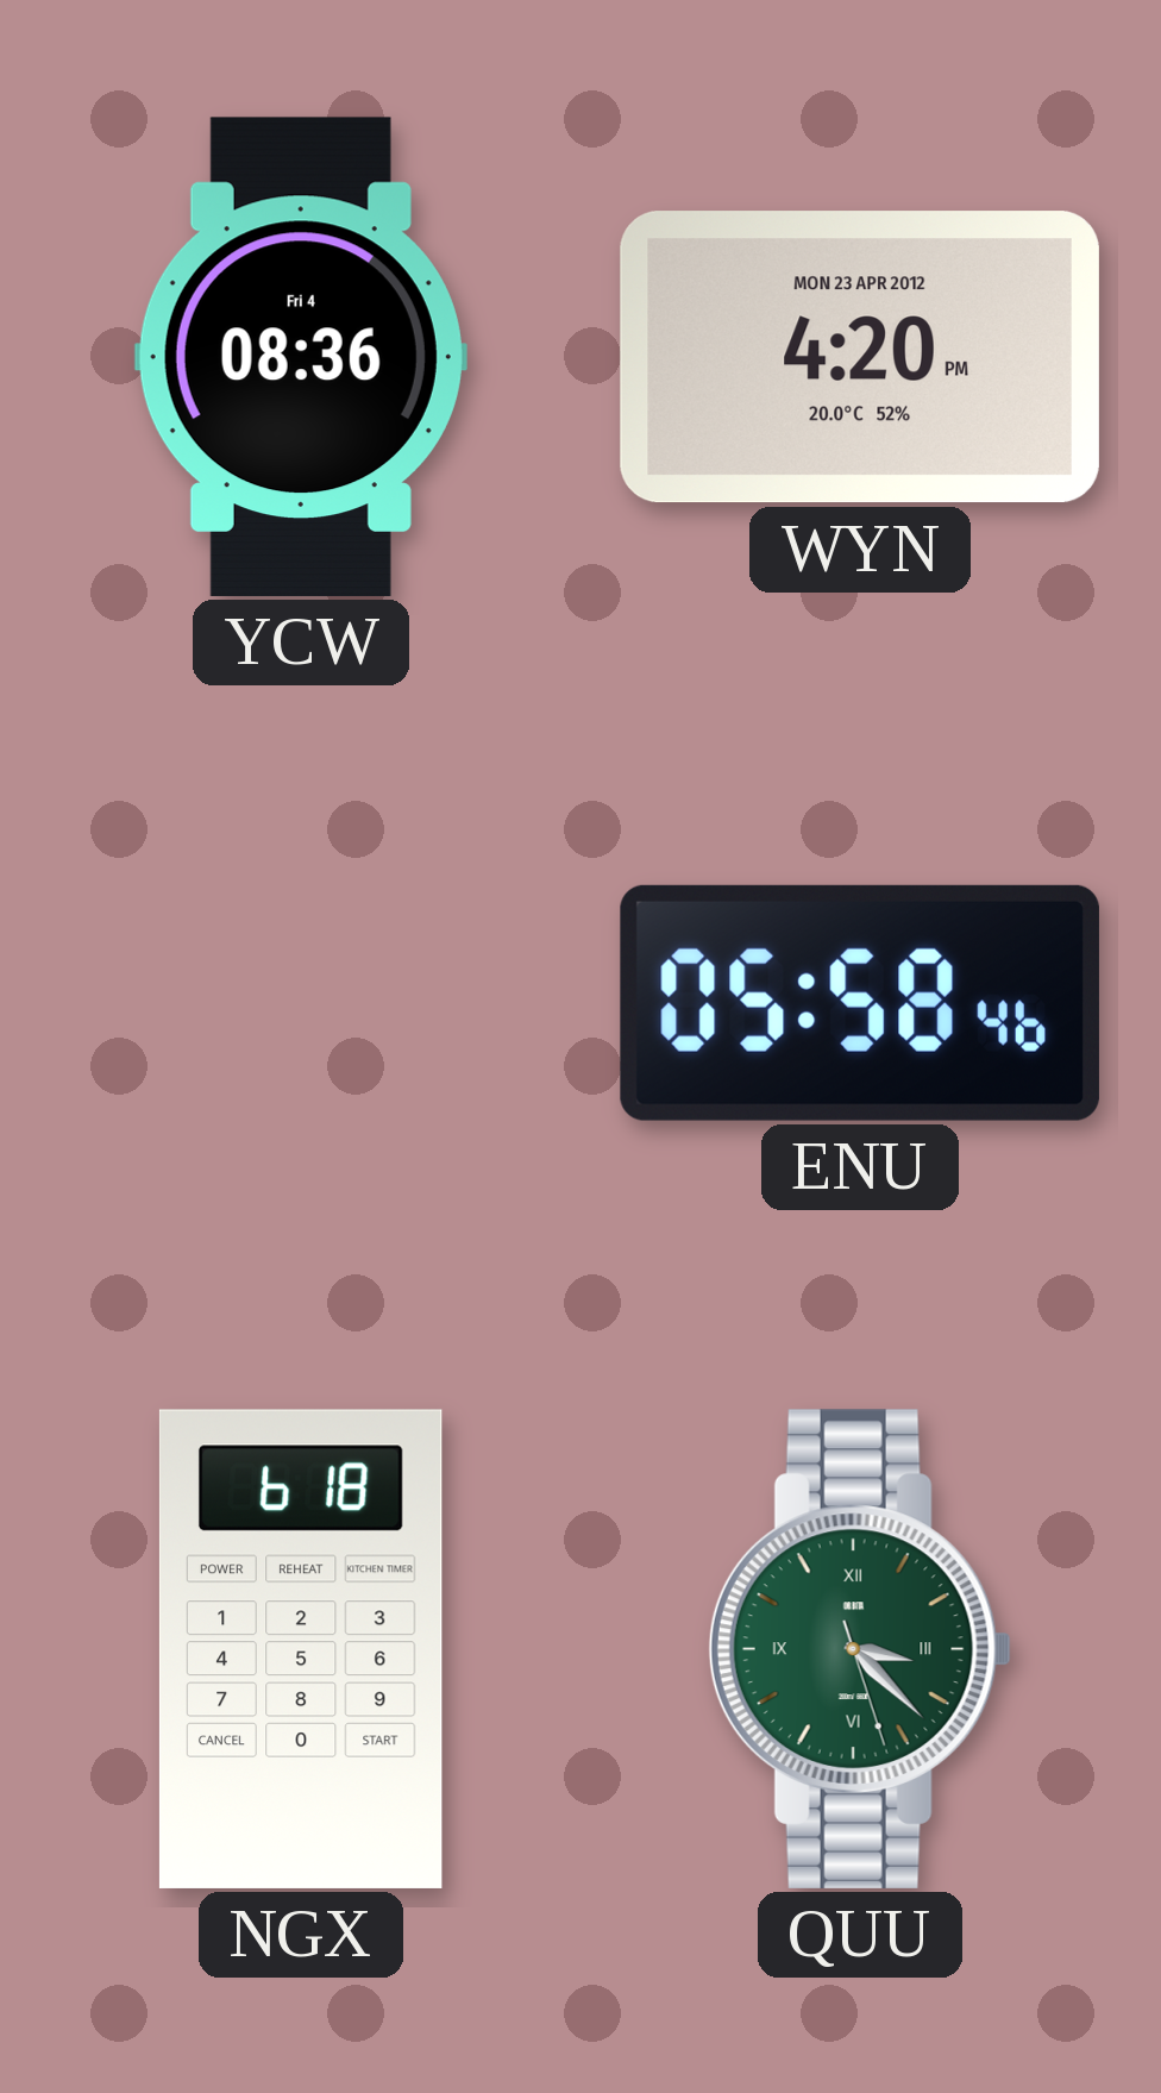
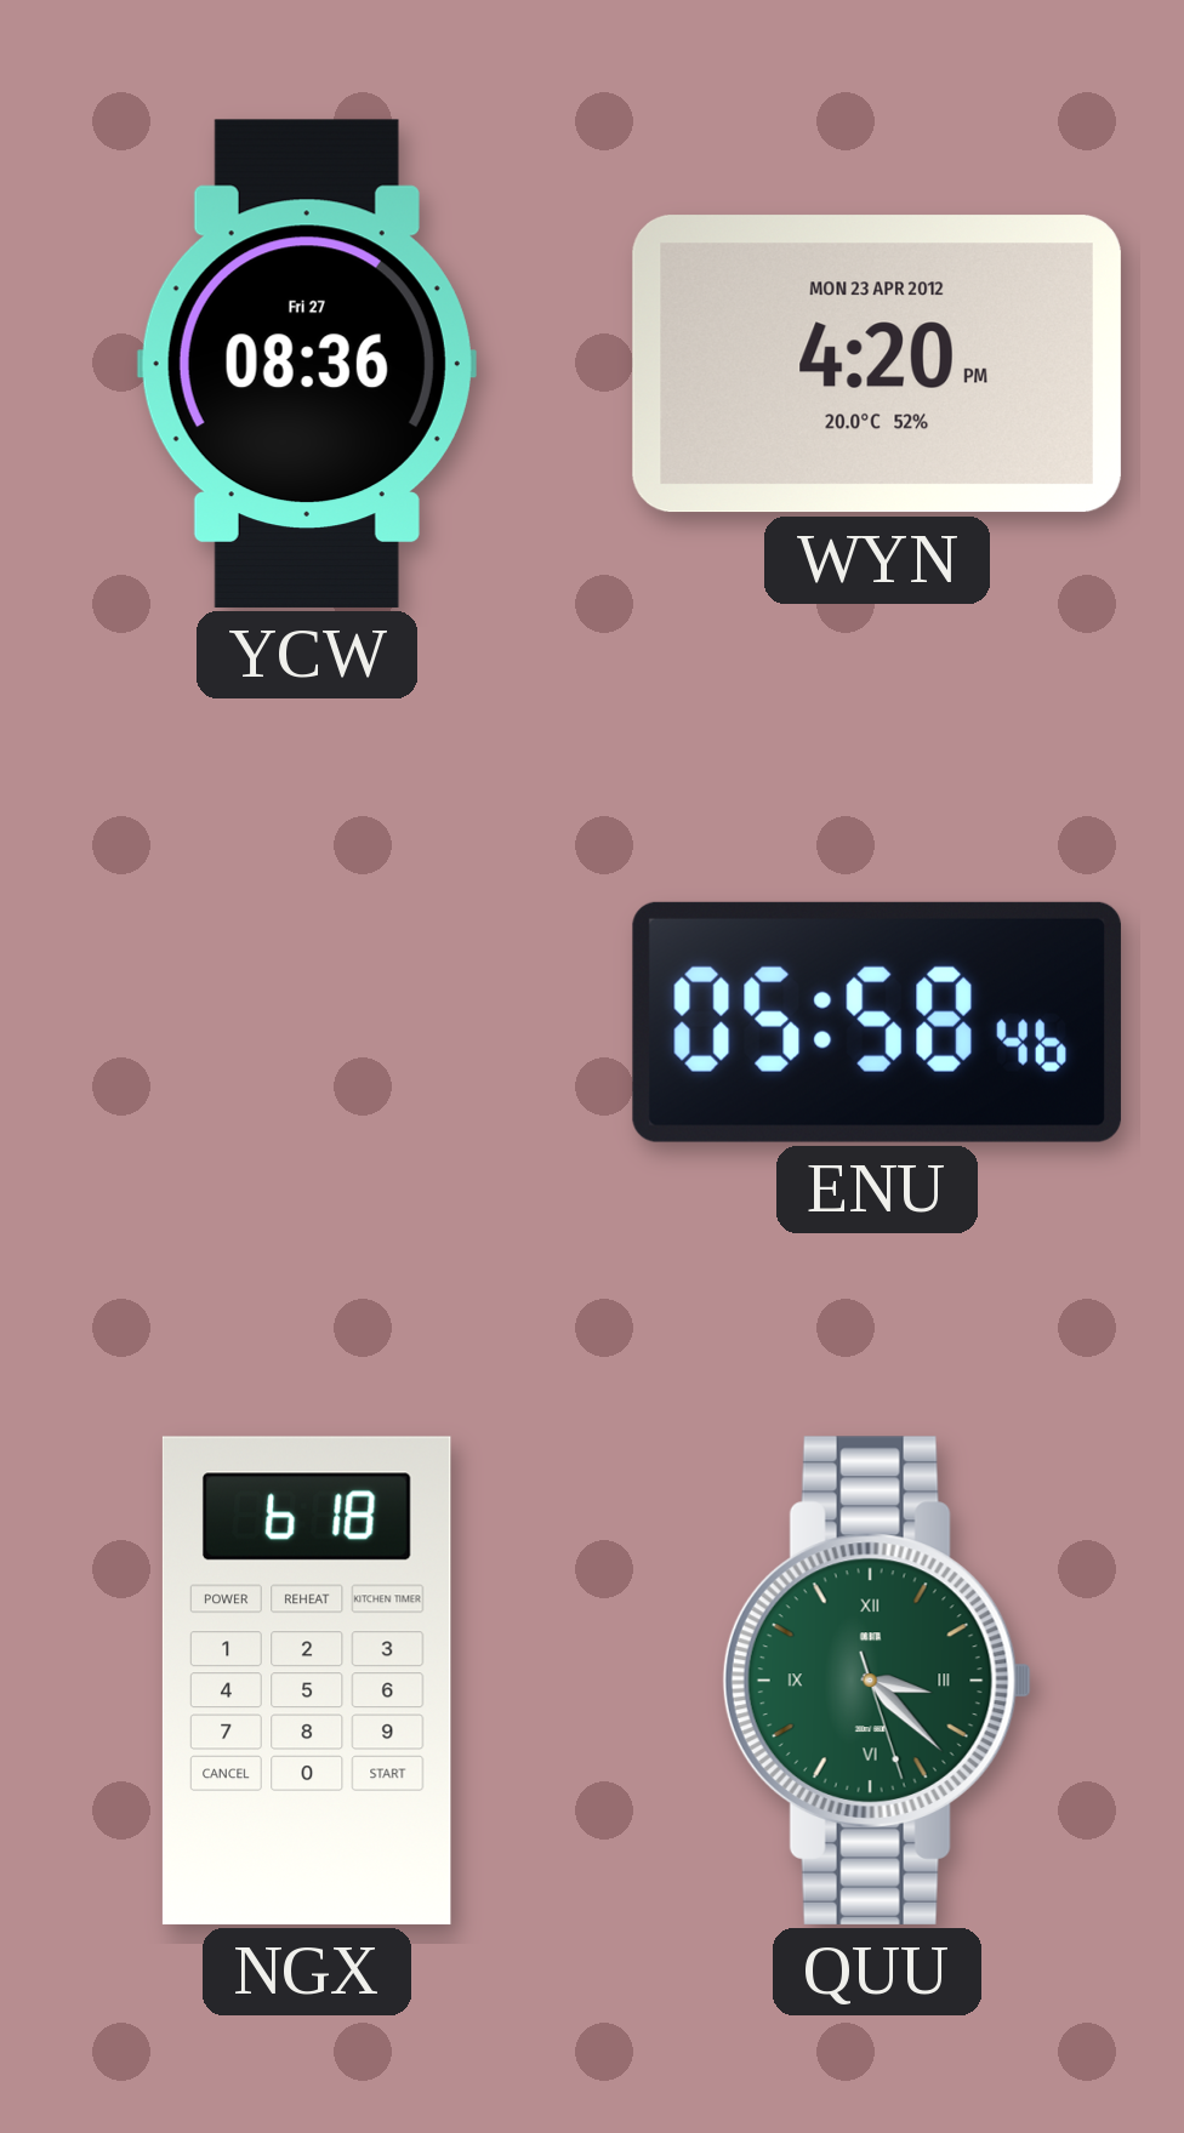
YCW date: Fri 4 -> Fri 27
